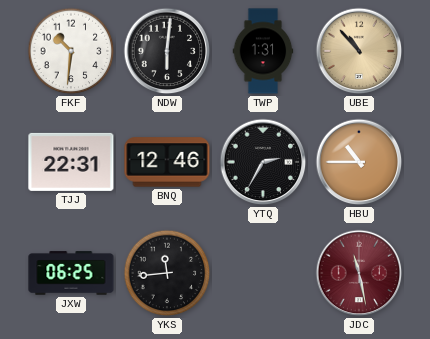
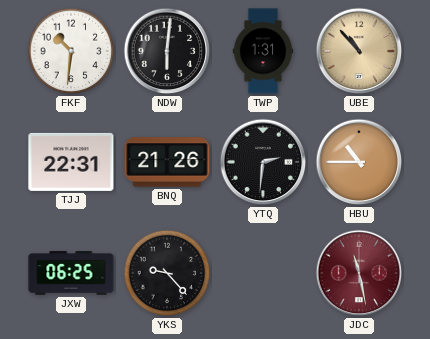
BNQ: 12:46 -> 21:26
YTQ: 2:35 -> 2:31
YKS: 11:44 -> 9:23
